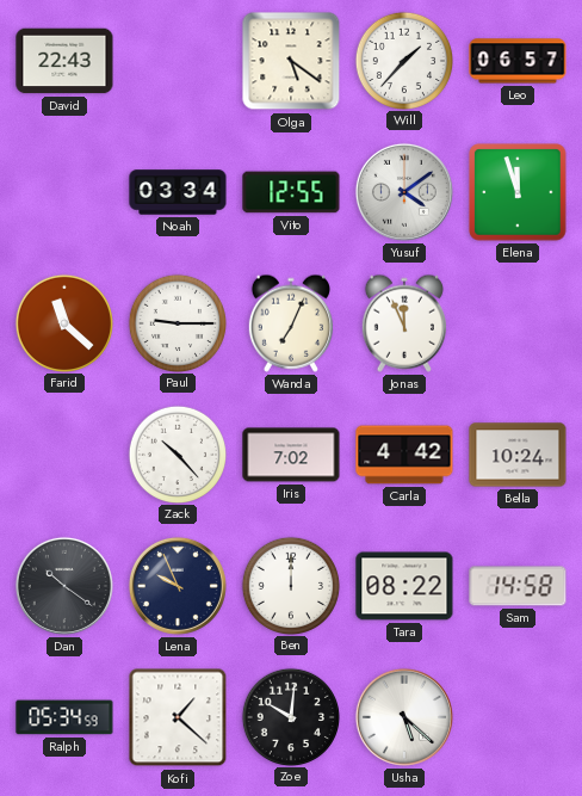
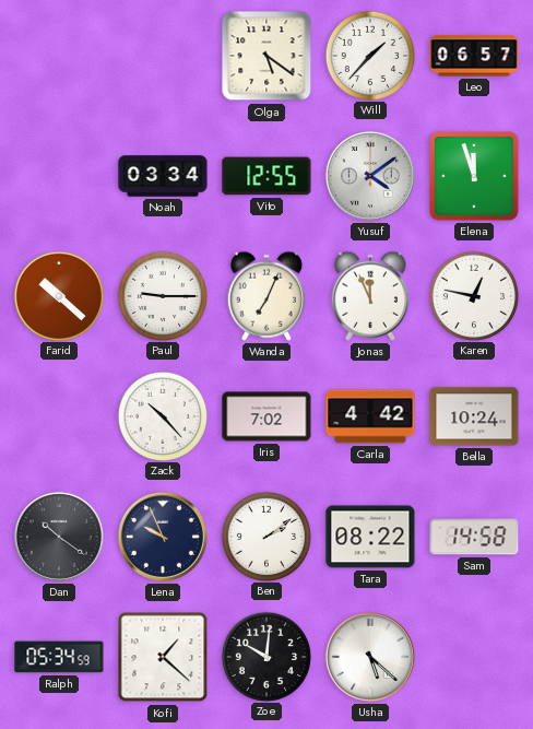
David: 22:43 -> none
Farid: 11:22 -> 10:22
Karen: none -> 12:47
Ben: 12:00 -> 2:09
